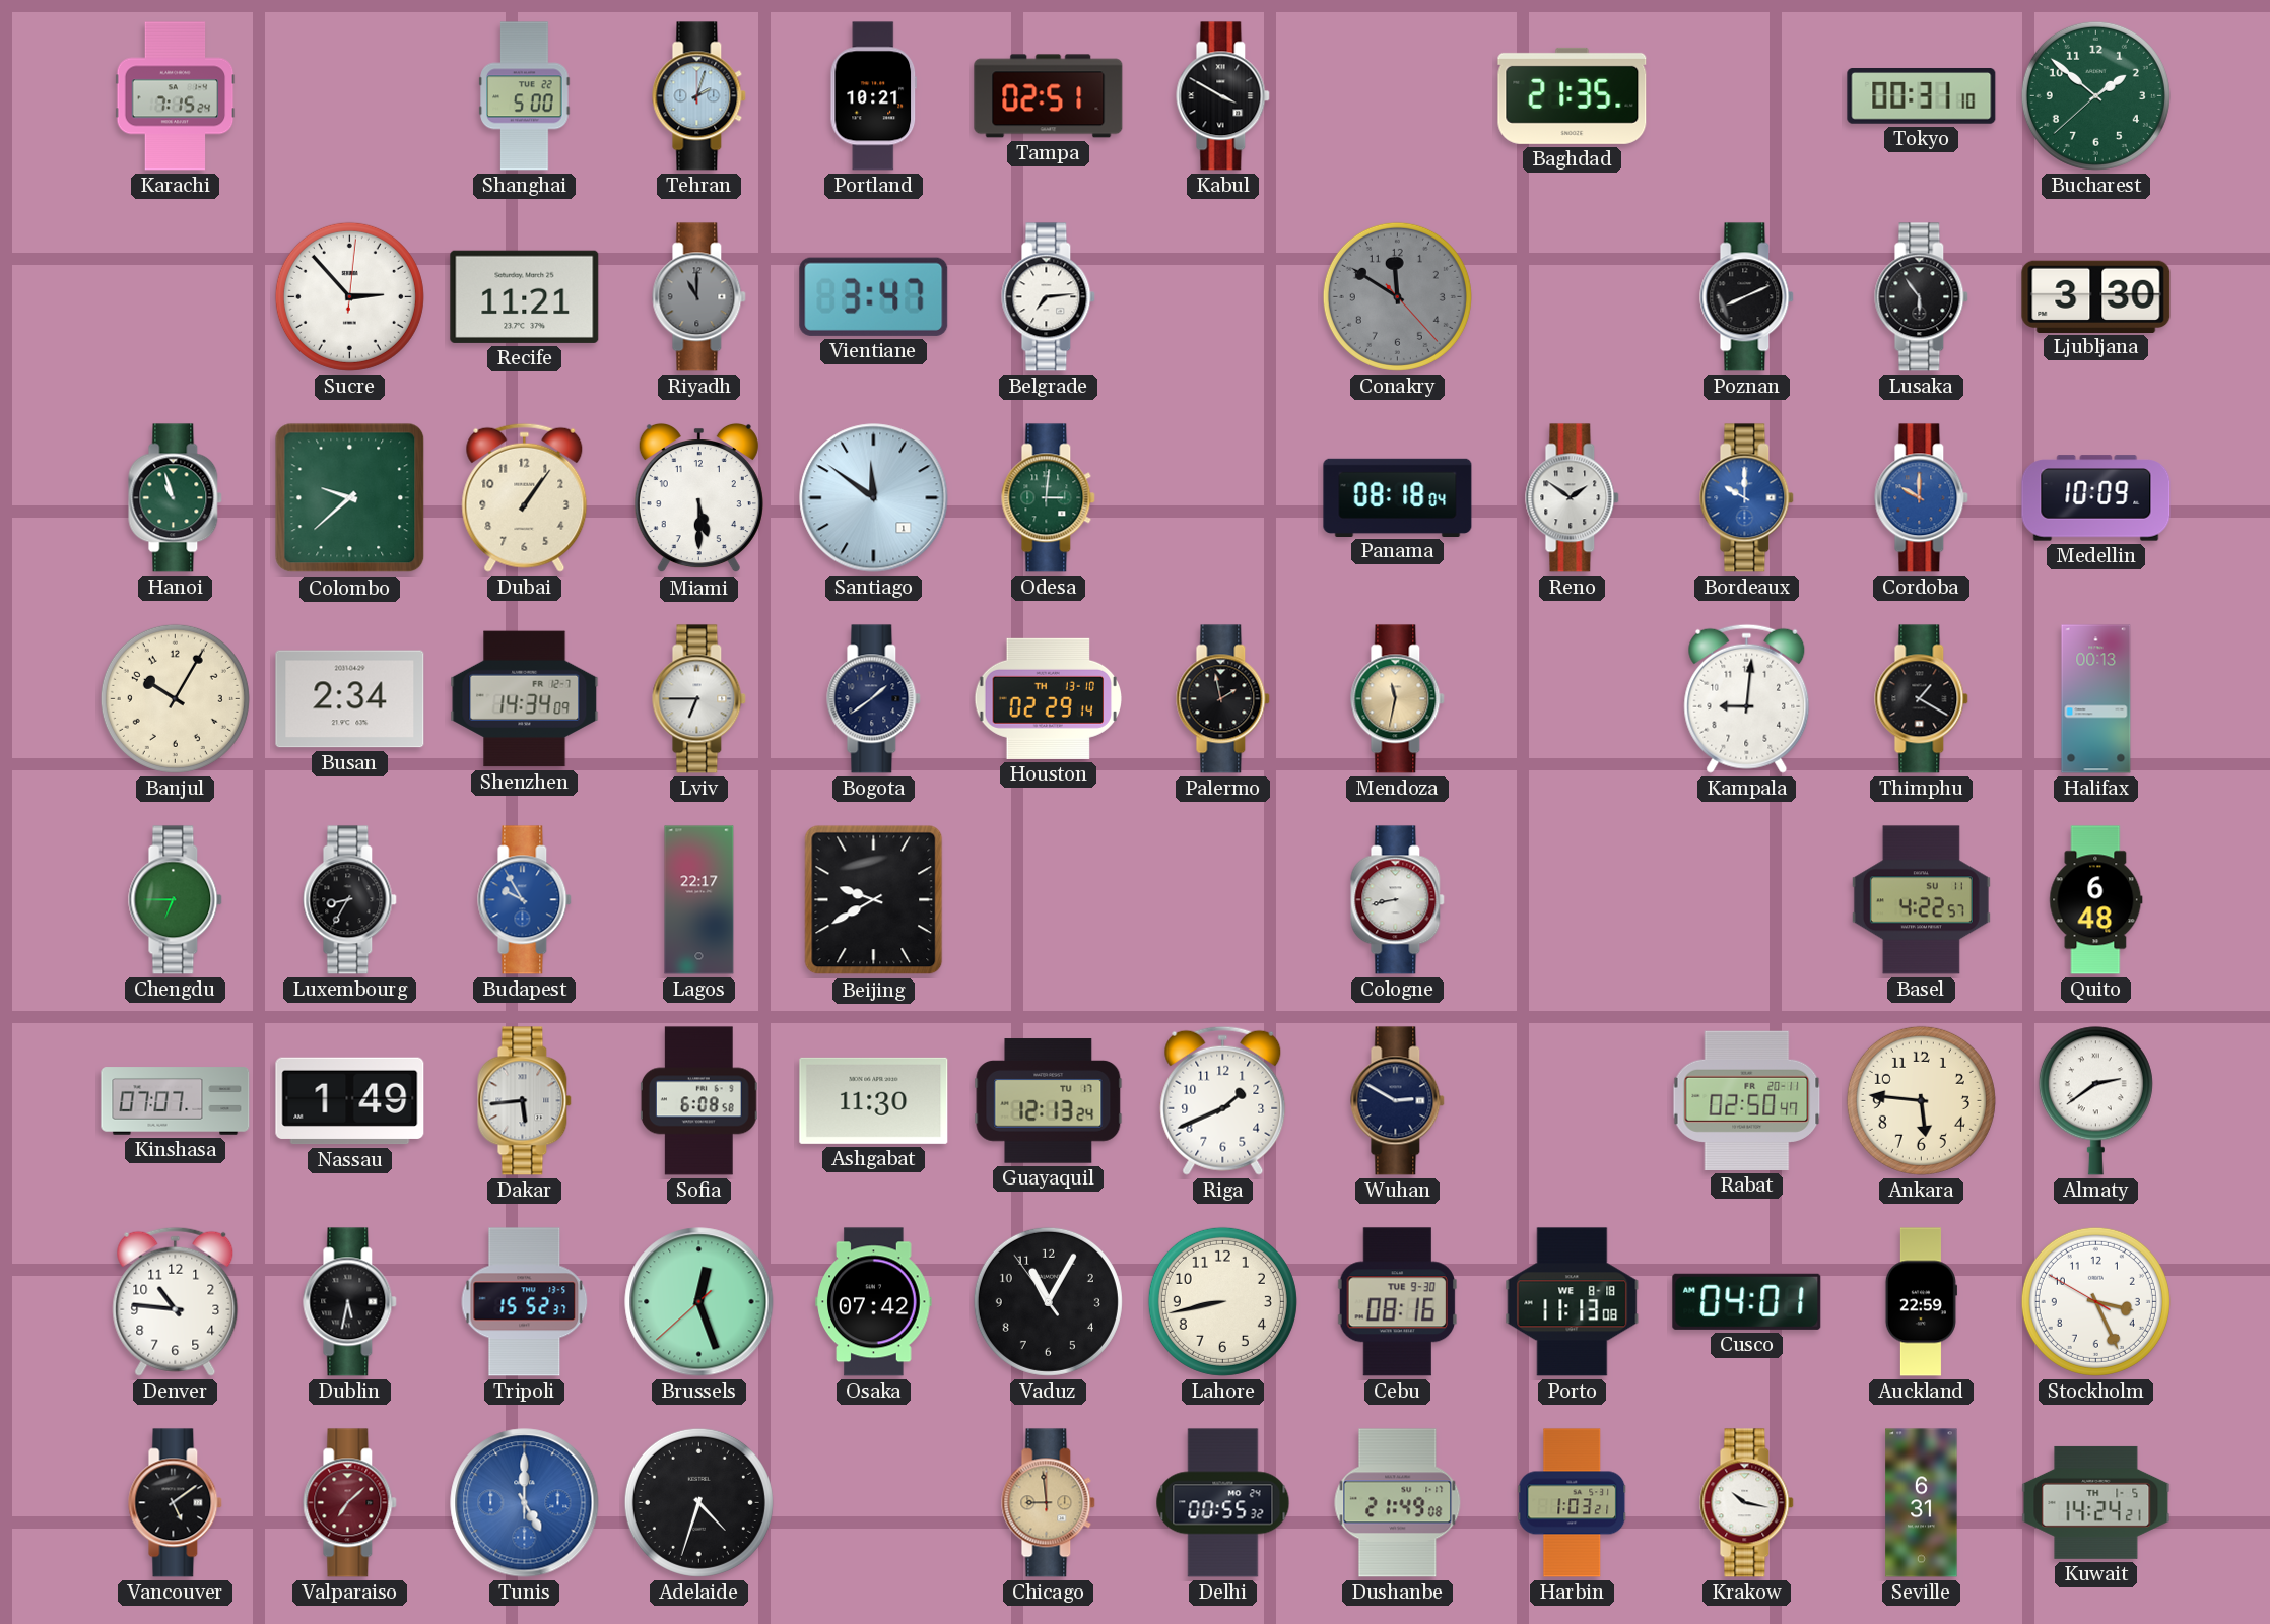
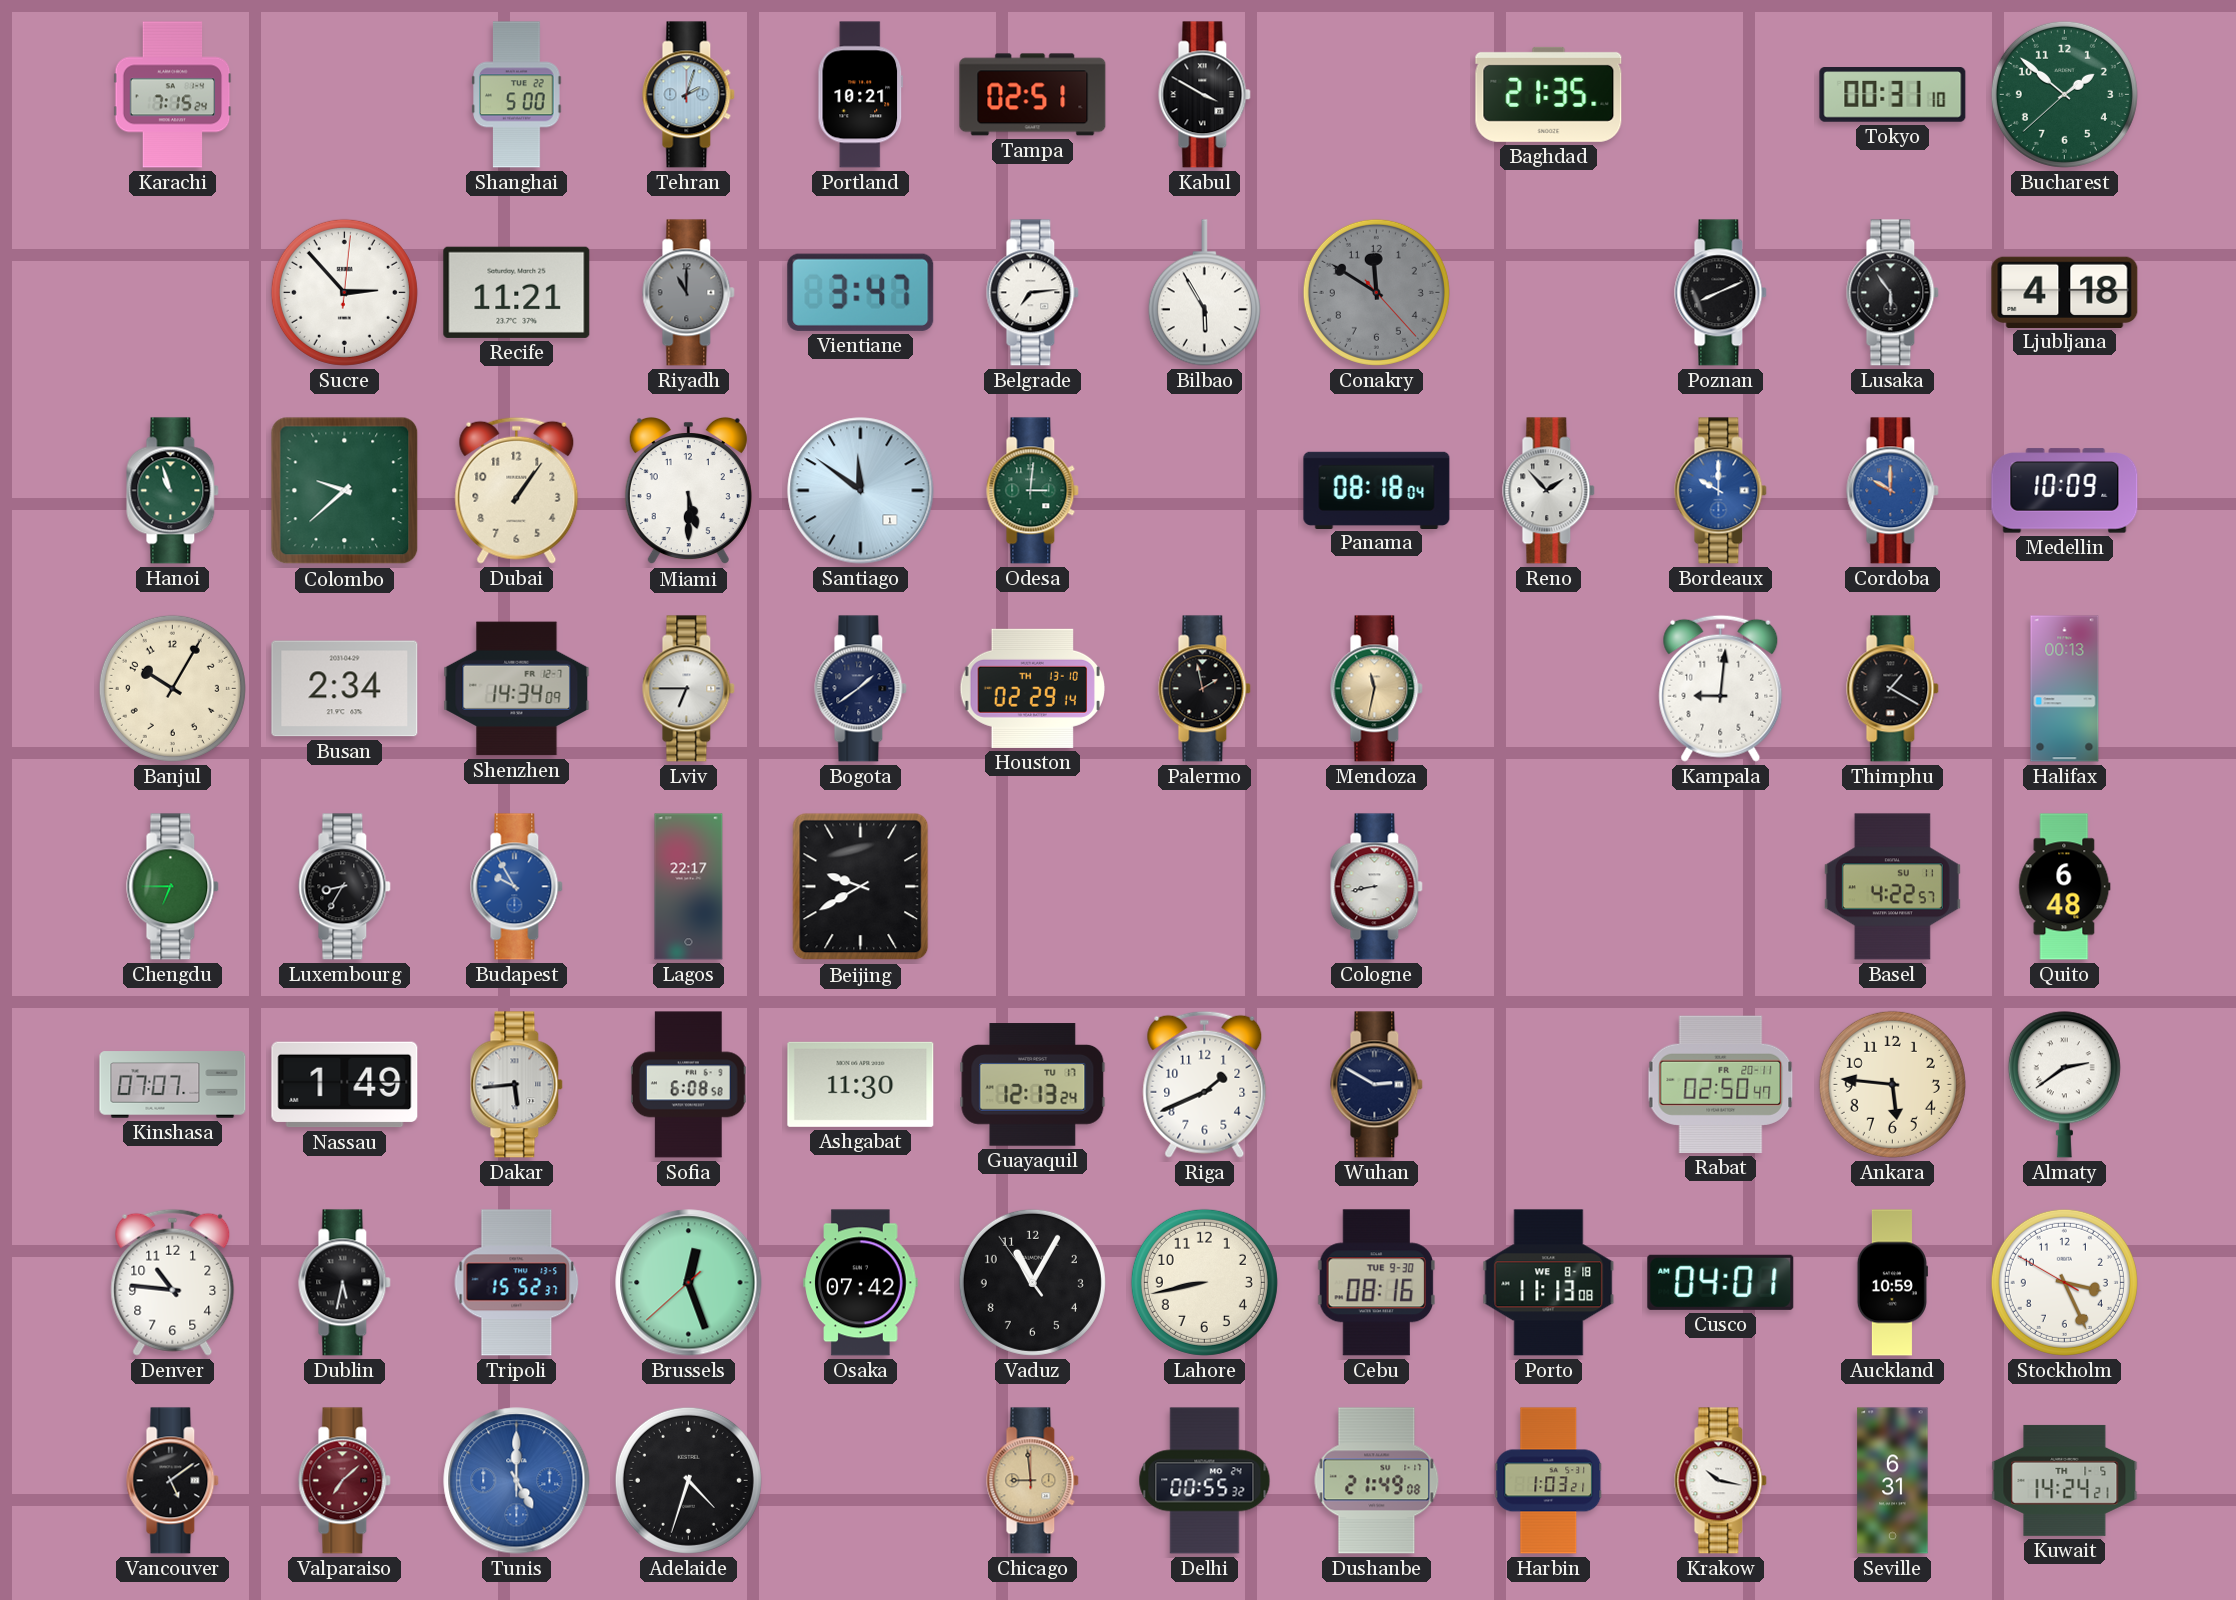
Bilbao: none -> 5:55
Ljubljana: 3:30 -> 4:18
Reno: 1:51 -> 1:53
Auckland: 22:59 -> 10:59
